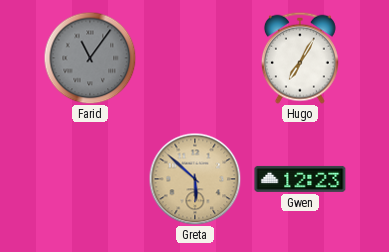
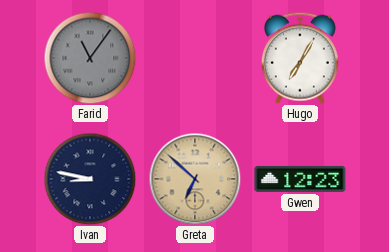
Ivan: none -> 8:47
Greta: 5:52 -> 6:52
